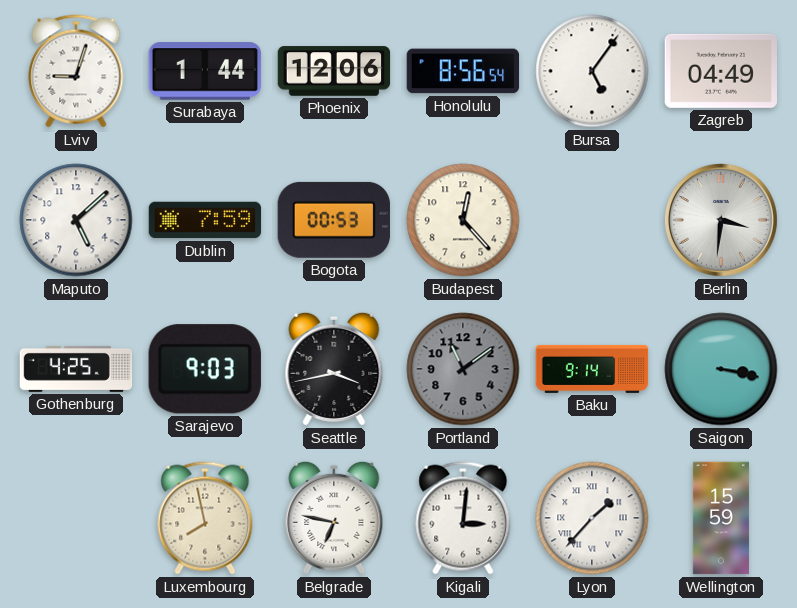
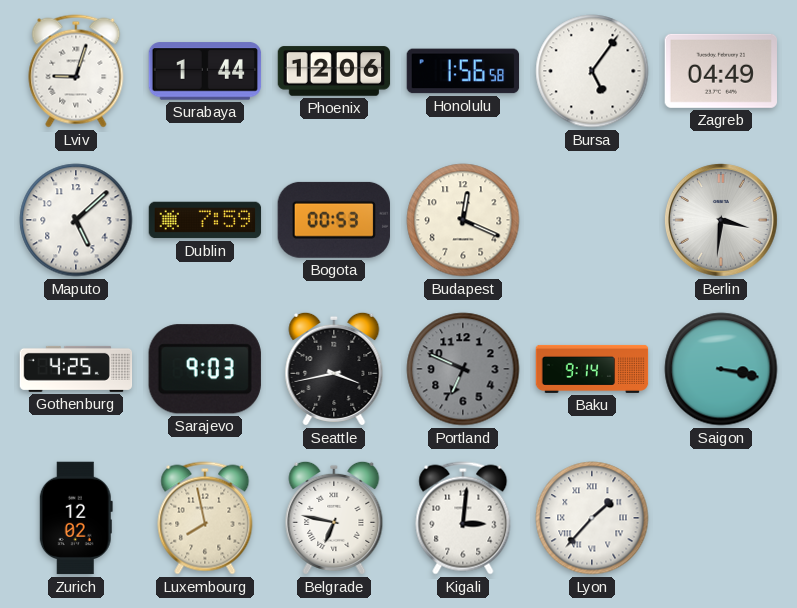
Honolulu: 8:56 -> 1:56
Budapest: 12:23 -> 12:19
Portland: 11:09 -> 6:49
Zurich: none -> 12:02
Wellington: 15:59 -> none
